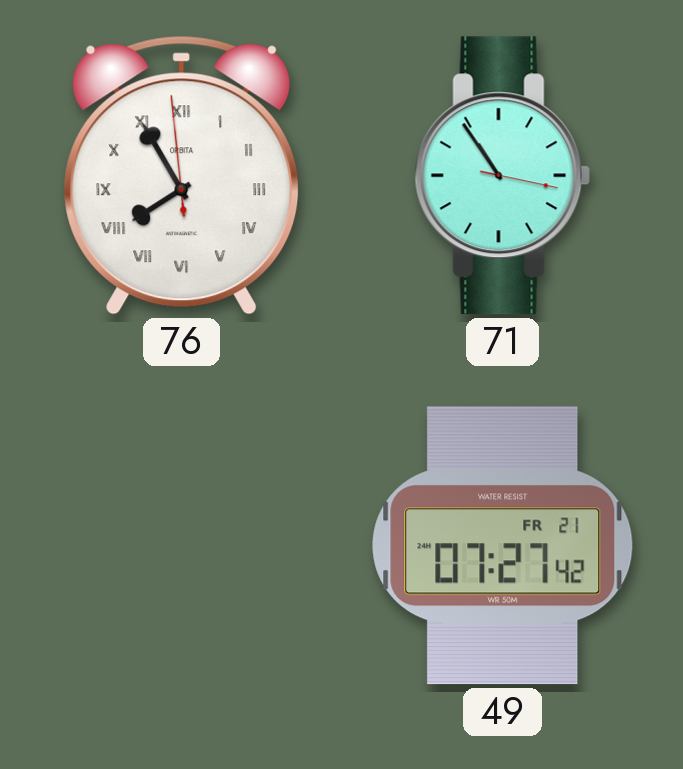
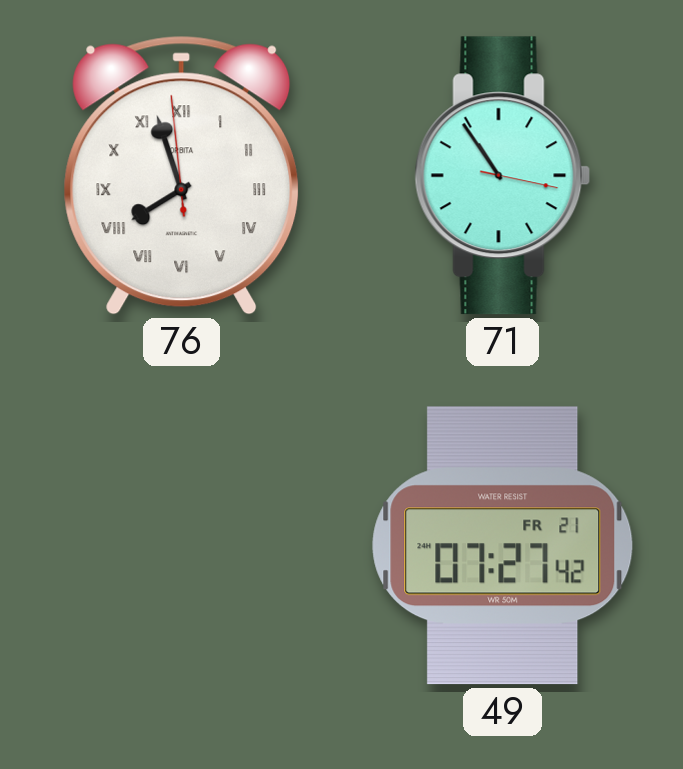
76: 7:54 -> 7:56
